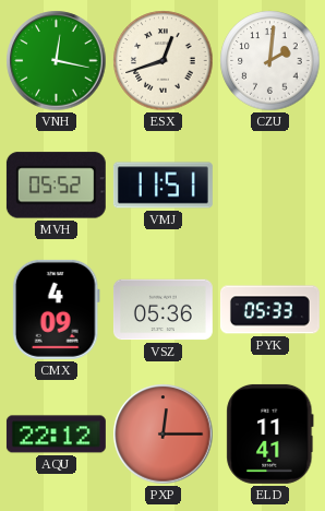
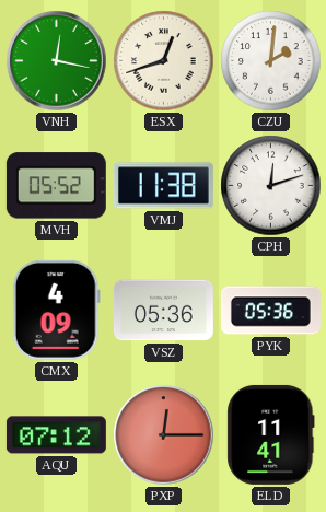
VMJ: 11:51 -> 11:38
CPH: none -> 12:12
PYK: 05:33 -> 05:36
AQU: 22:12 -> 07:12
